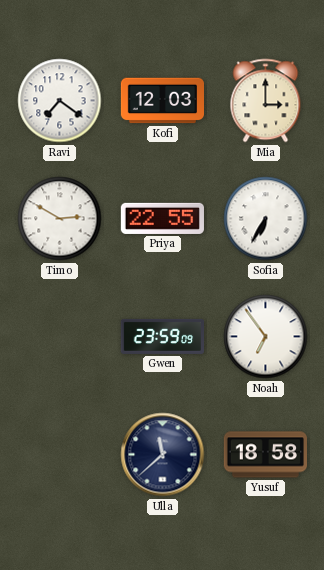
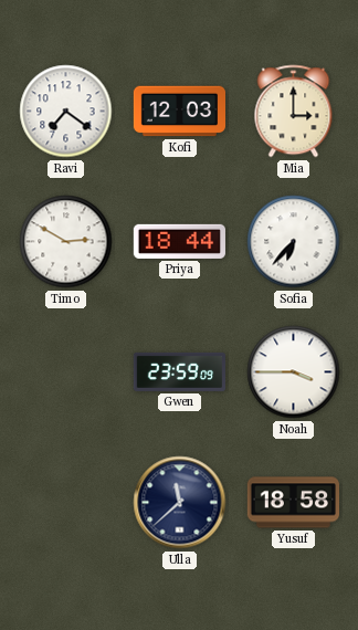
Priya: 22:55 -> 18:44
Sofia: 6:35 -> 6:37
Noah: 6:54 -> 3:45
